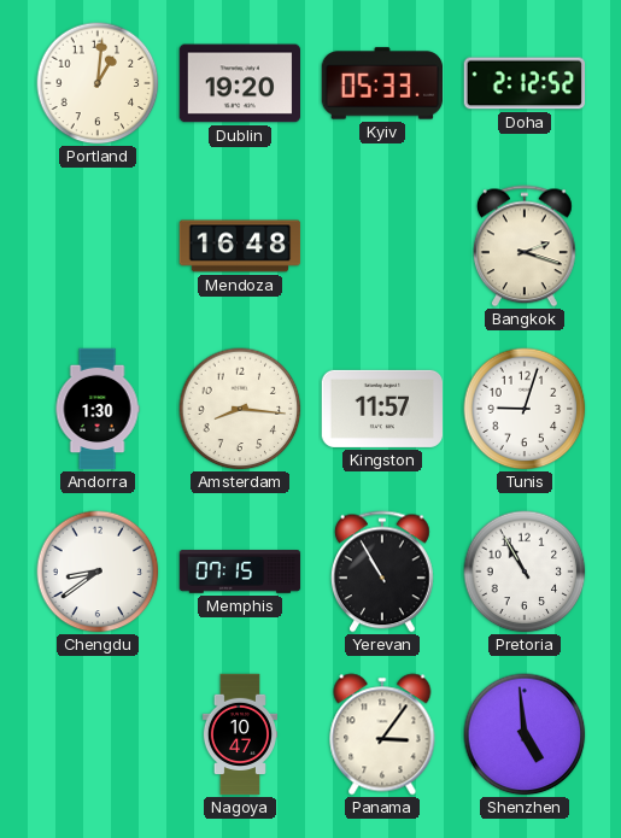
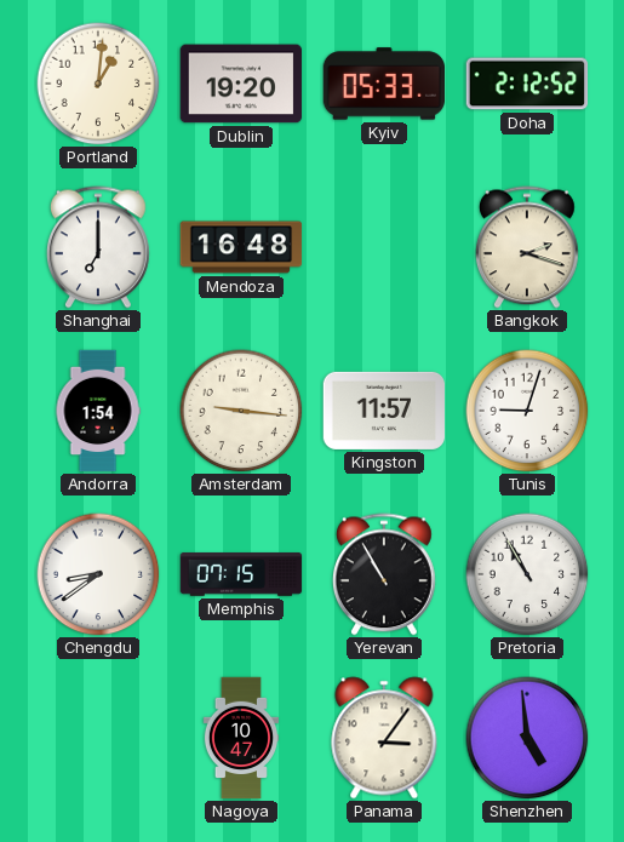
Shanghai: none -> 7:00
Andorra: 1:30 -> 1:54
Amsterdam: 8:16 -> 9:16
